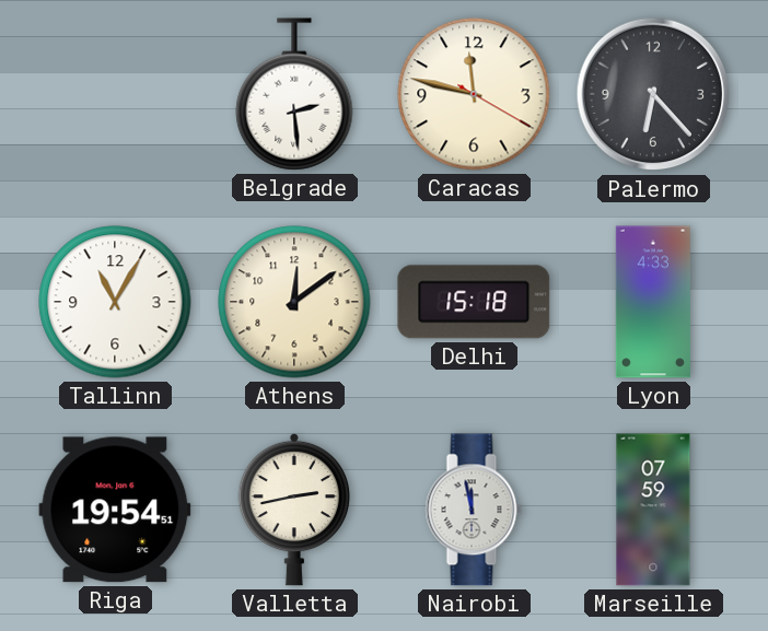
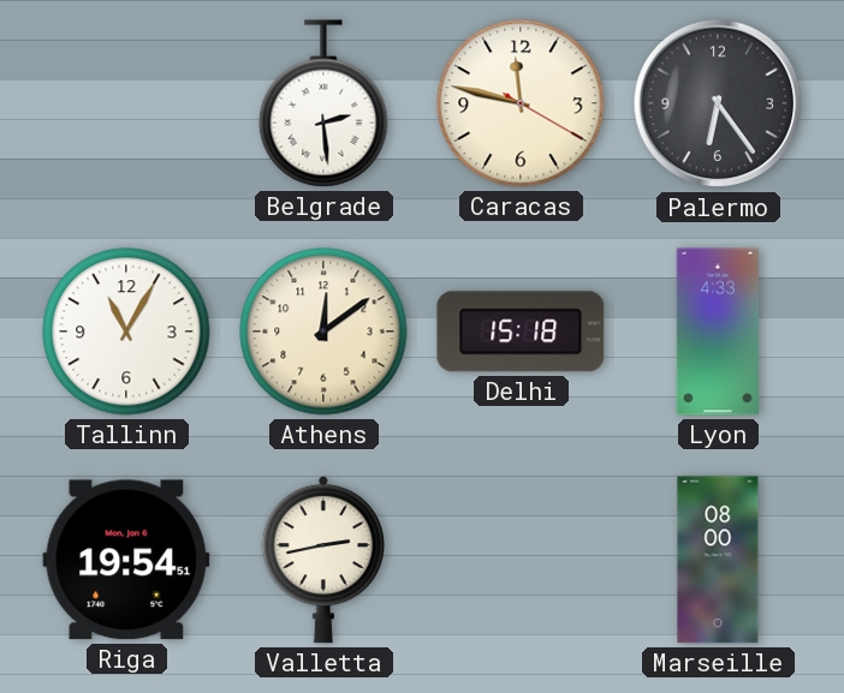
Palermo: 6:23 -> 6:24
Nairobi: 11:58 -> none
Marseille: 07:59 -> 08:00
